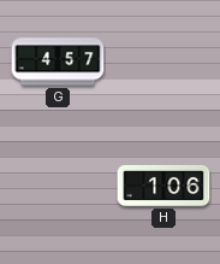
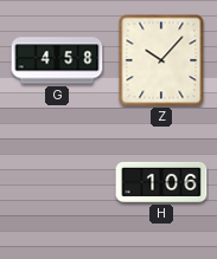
G: 4:57 -> 4:58
Z: none -> 10:07
